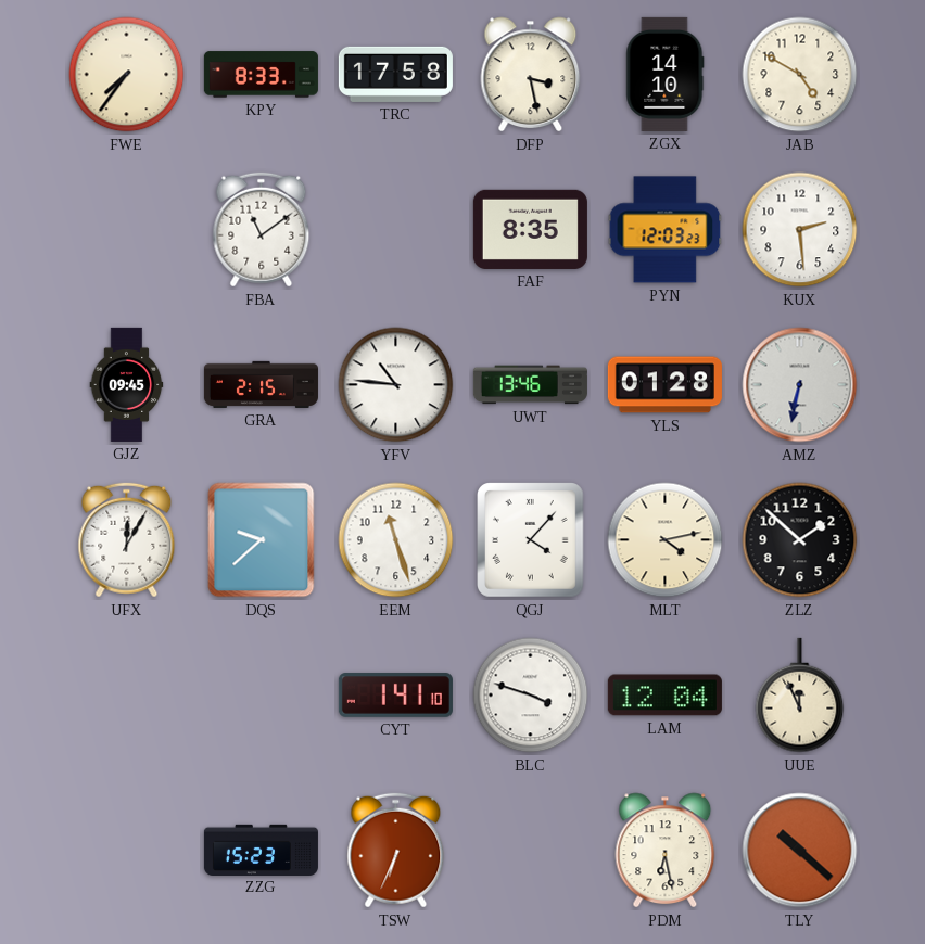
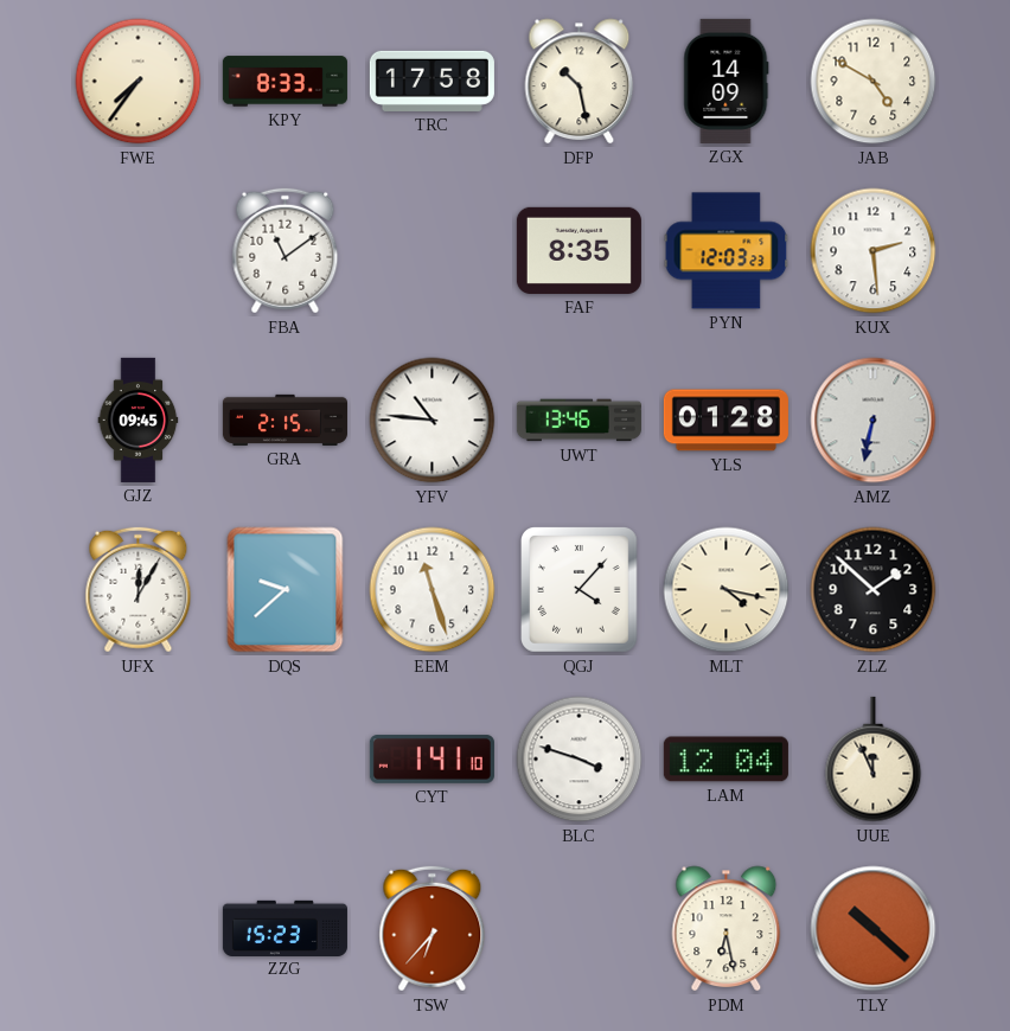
DFP: 3:28 -> 10:28
ZGX: 14:10 -> 14:09
MLT: 4:13 -> 4:17
TSW: 6:34 -> 6:37
